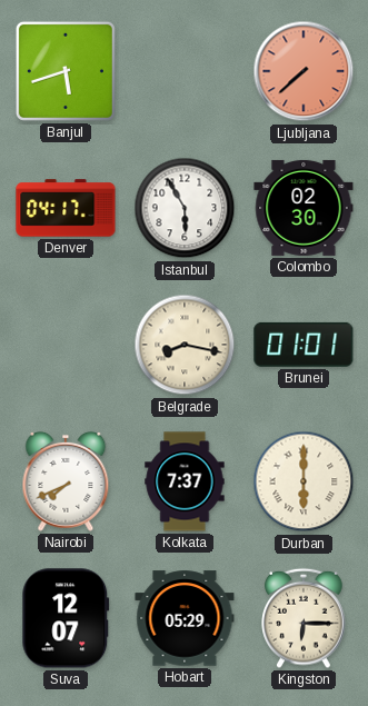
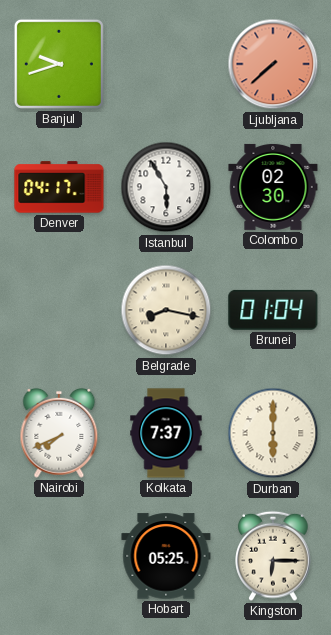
Banjul: 5:42 -> 9:42
Brunei: 01:01 -> 01:04
Suva: 12:07 -> none
Hobart: 05:29 -> 05:25
